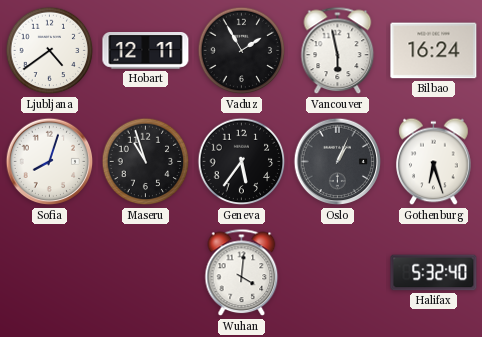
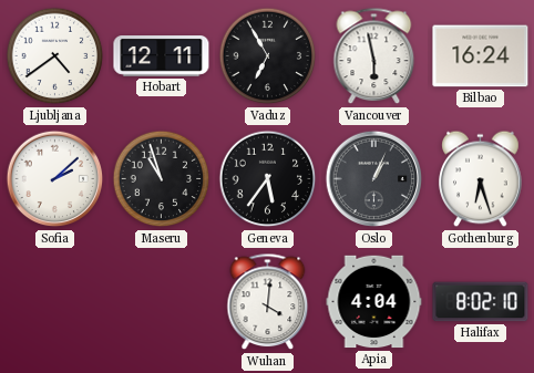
Vaduz: 1:55 -> 6:55
Sofia: 8:03 -> 2:08
Apia: none -> 4:04
Halifax: 5:32 -> 8:02
